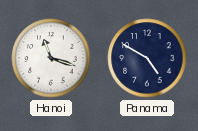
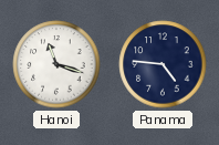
Panama: 4:50 -> 4:46
